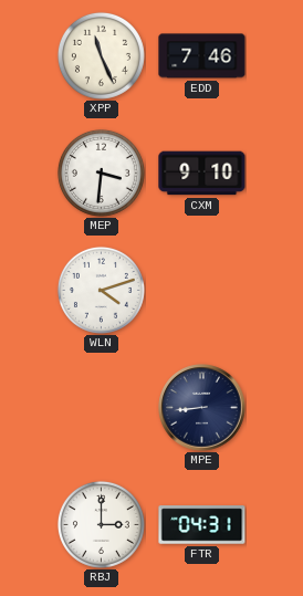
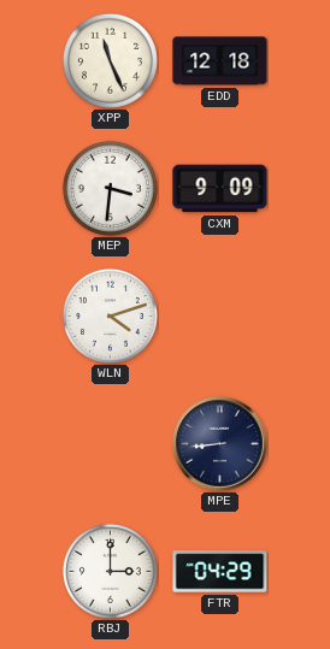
EDD: 7:46 -> 12:18
CXM: 9:10 -> 9:09
FTR: 04:31 -> 04:29
